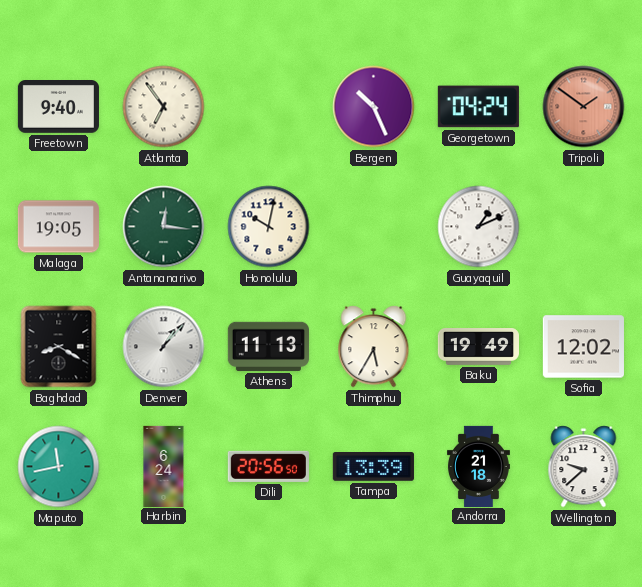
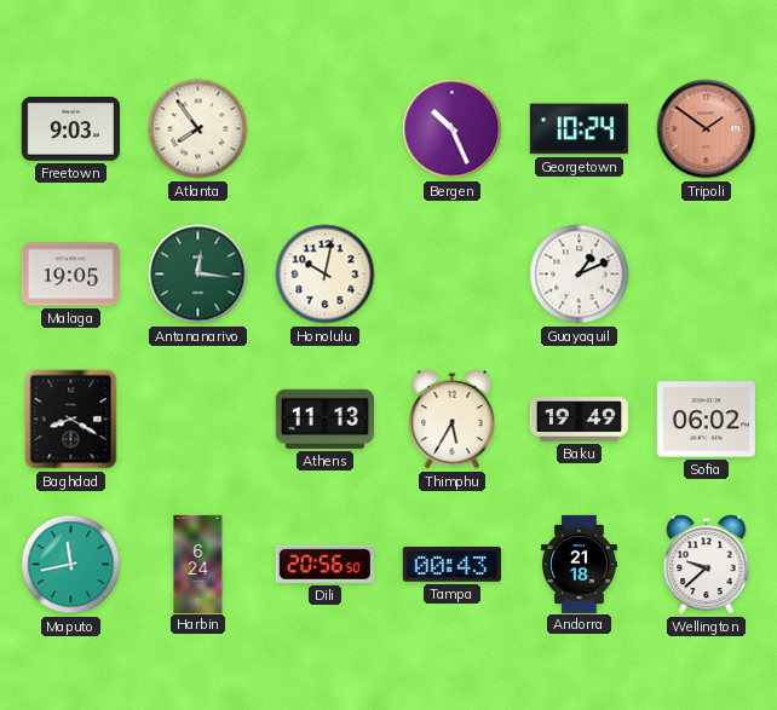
Freetown: 9:40 -> 9:03
Atlanta: 6:54 -> 7:54
Georgetown: 04:24 -> 10:24
Denver: 1:07 -> none
Sofia: 12:02 -> 06:02
Tampa: 13:39 -> 00:43
